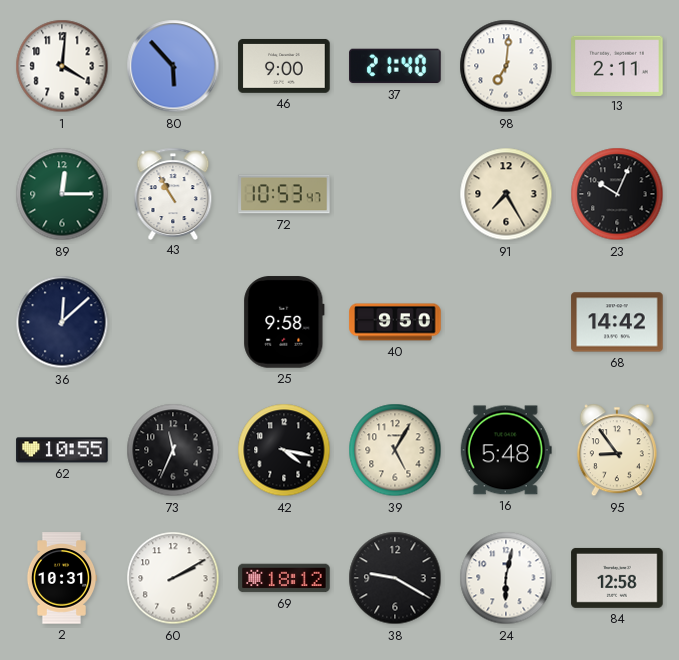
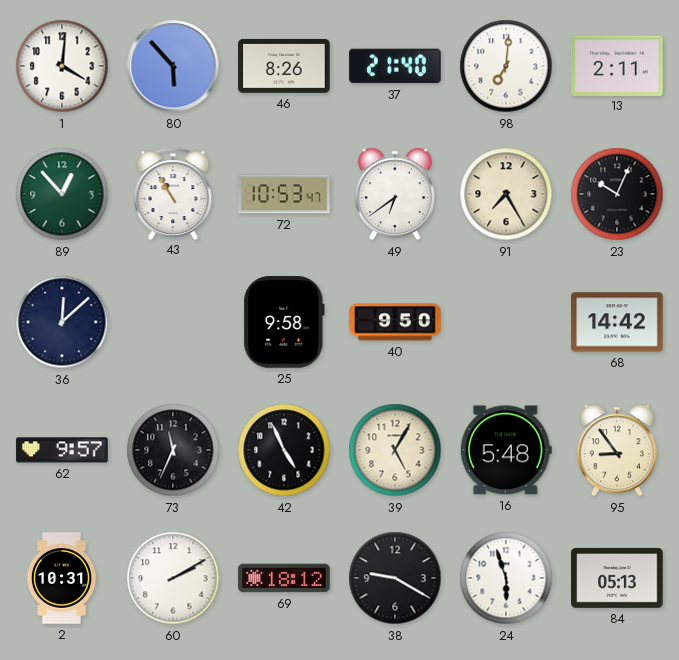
46: 9:00 -> 8:26
89: 12:15 -> 12:53
49: none -> 6:39
62: 10:55 -> 9:57
42: 4:17 -> 4:56
24: 6:02 -> 5:57
84: 12:58 -> 05:13
